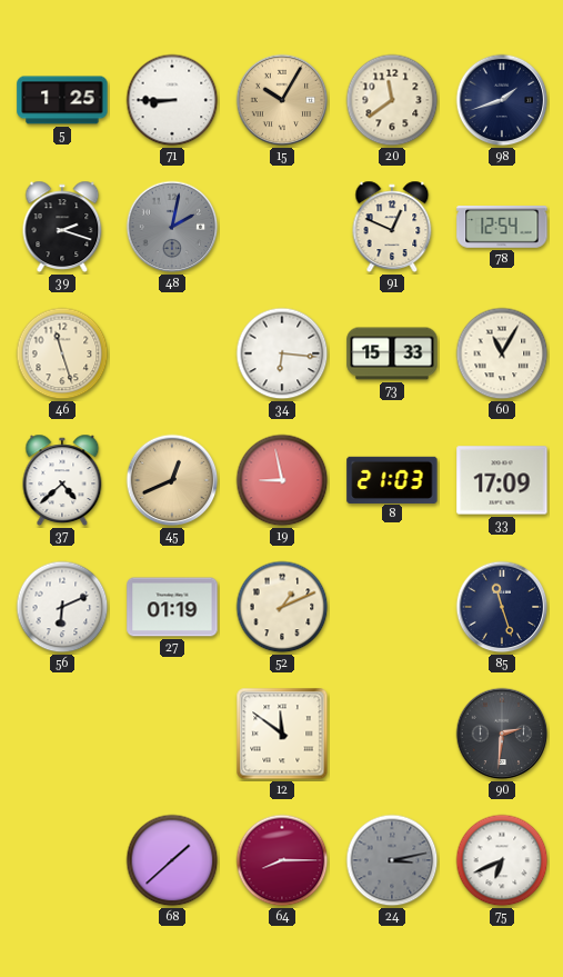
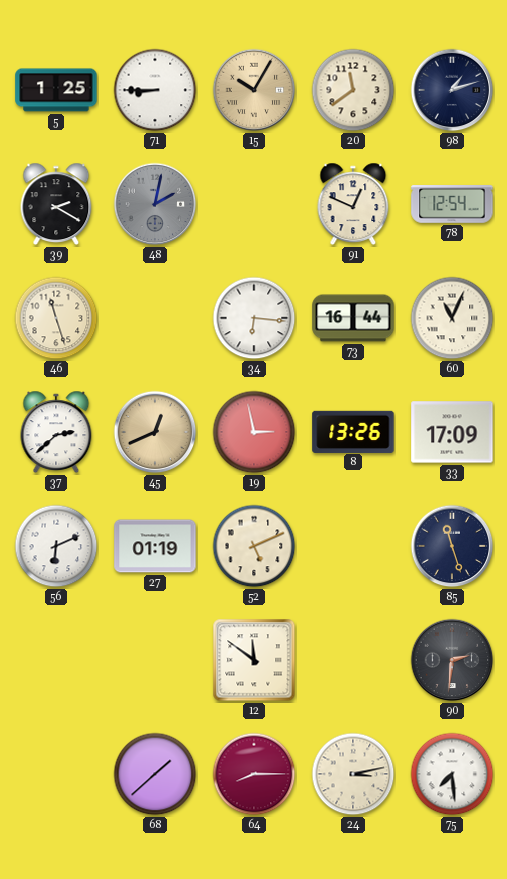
98: 1:42 -> 1:12
39: 2:18 -> 2:20
73: 15:33 -> 16:44
60: 11:05 -> 11:04
37: 4:38 -> 2:38
19: 8:58 -> 2:58
8: 21:03 -> 13:26
52: 1:11 -> 5:11
24 dial: grey -> cream
75: 6:41 -> 7:29
